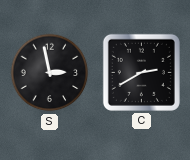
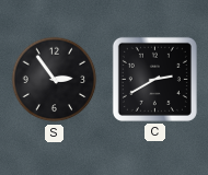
S: 2:58 -> 2:54
